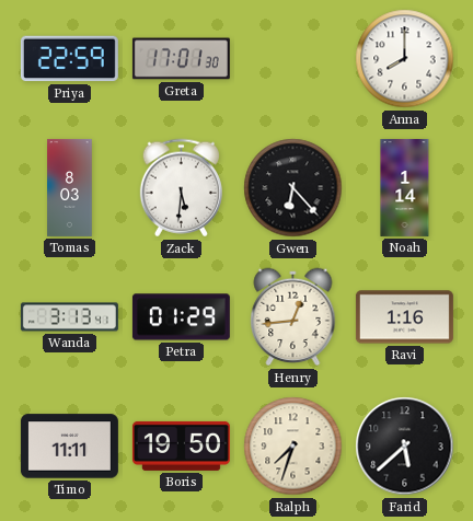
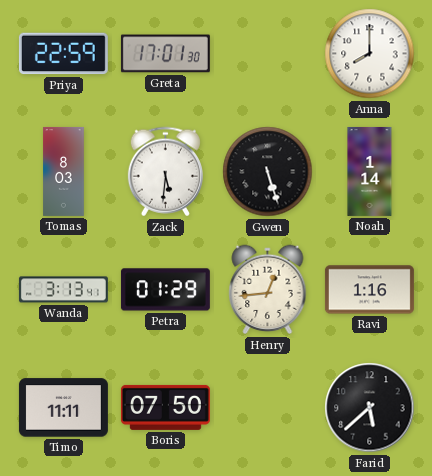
Gwen: 6:23 -> 5:27
Boris: 19:50 -> 07:50
Ralph: 7:33 -> none
